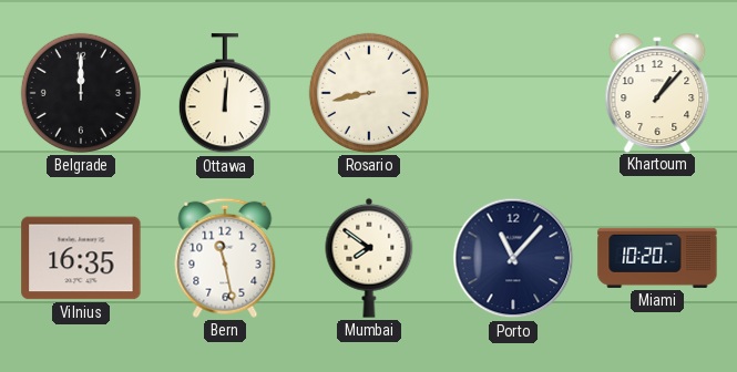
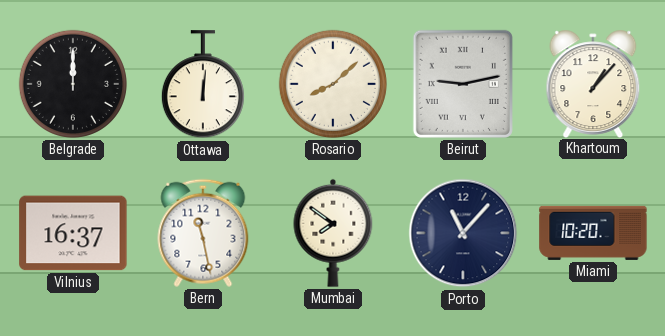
Rosario: 8:43 -> 8:08
Beirut: none -> 9:13
Vilnius: 16:35 -> 16:37
